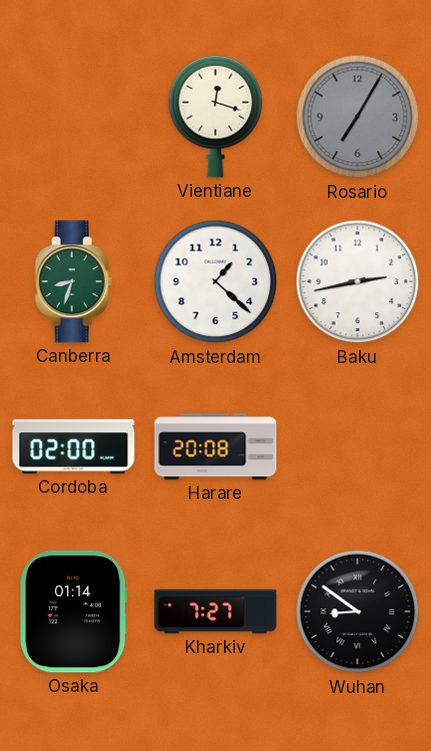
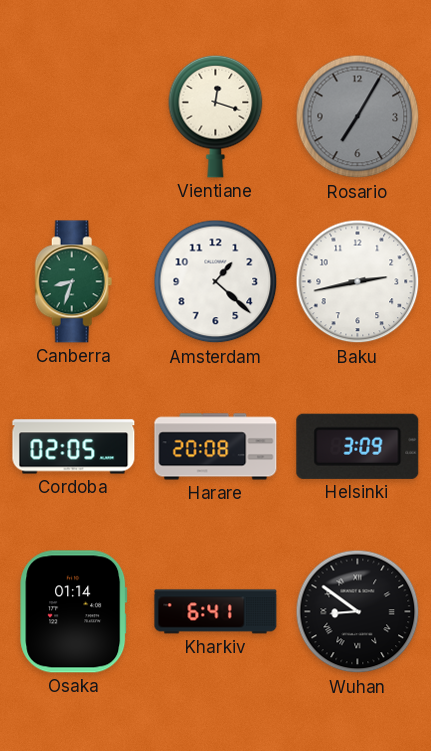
Cordoba: 02:00 -> 02:05
Helsinki: none -> 3:09
Kharkiv: 7:27 -> 6:41
